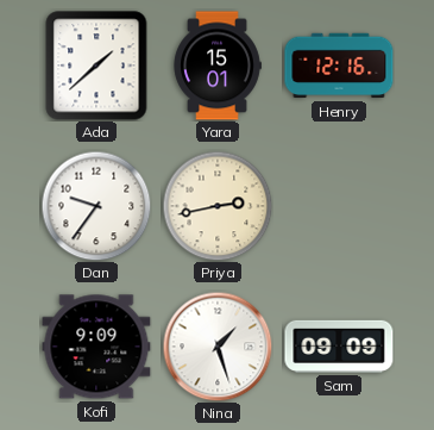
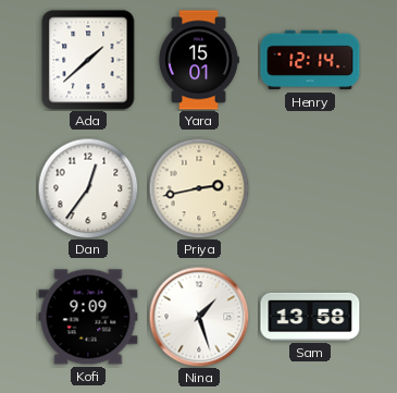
Henry: 12:16 -> 12:14
Dan: 9:36 -> 12:36
Sam: 09:09 -> 13:58
